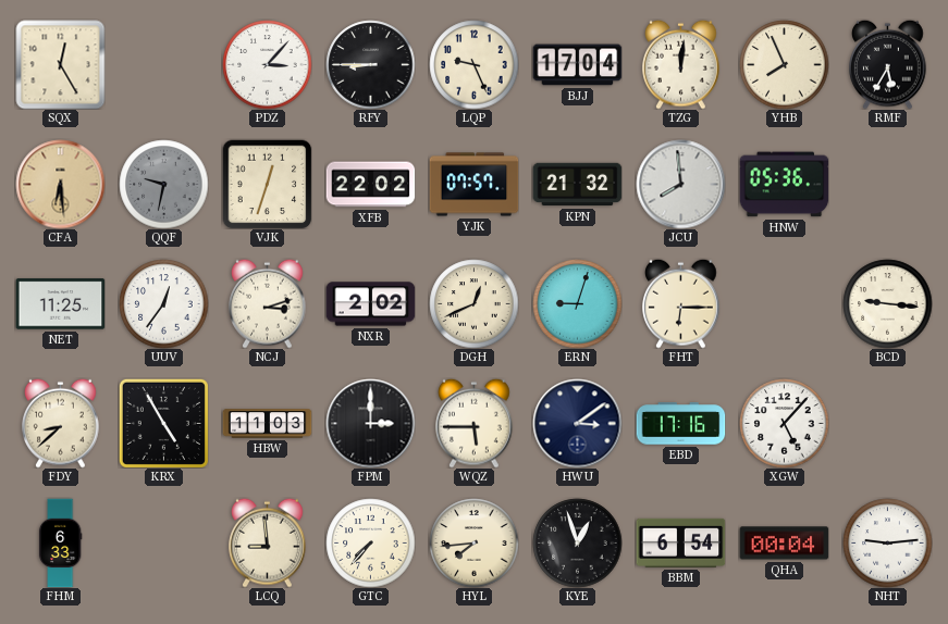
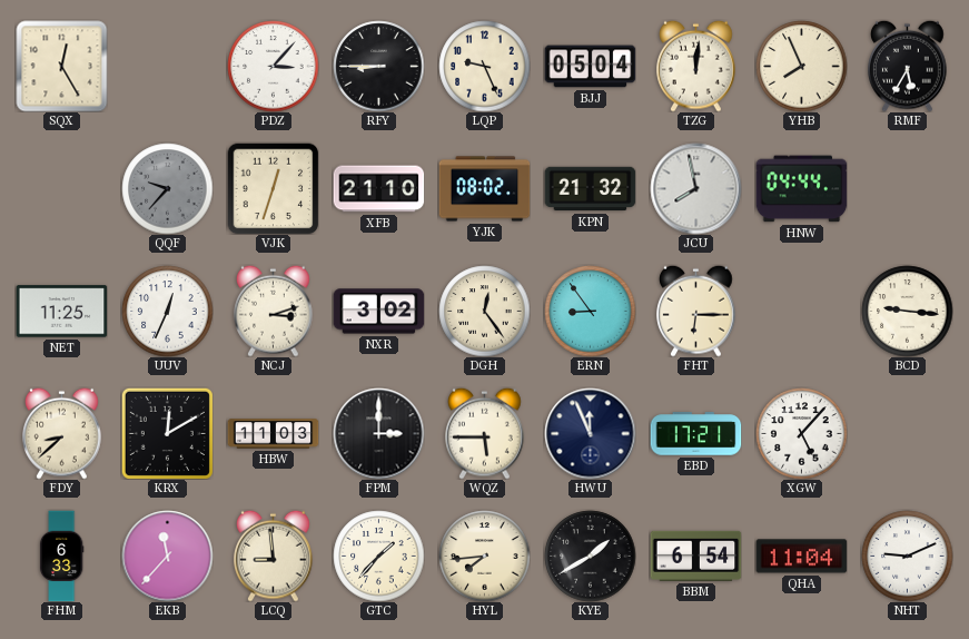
BJJ: 17:04 -> 05:04
CFA: 6:29 -> none
QQF: 9:32 -> 9:37
XFB: 22:02 -> 21:10
YJK: 07:57 -> 08:02
JCU: 7:59 -> 7:58
HNW: 05:36 -> 04:44
UUV: 12:36 -> 12:34
NXR: 2:02 -> 3:02
DGH: 12:41 -> 12:24
ERN: 9:03 -> 8:54
KRX: 4:55 -> 12:10
HWU: 3:09 -> 11:56
EBD: 17:16 -> 17:21
EKB: none -> 11:37
GTC: 7:37 -> 1:37
KYE: 12:57 -> 1:40
QHA: 00:04 -> 11:04
NHT: 9:14 -> 9:11
